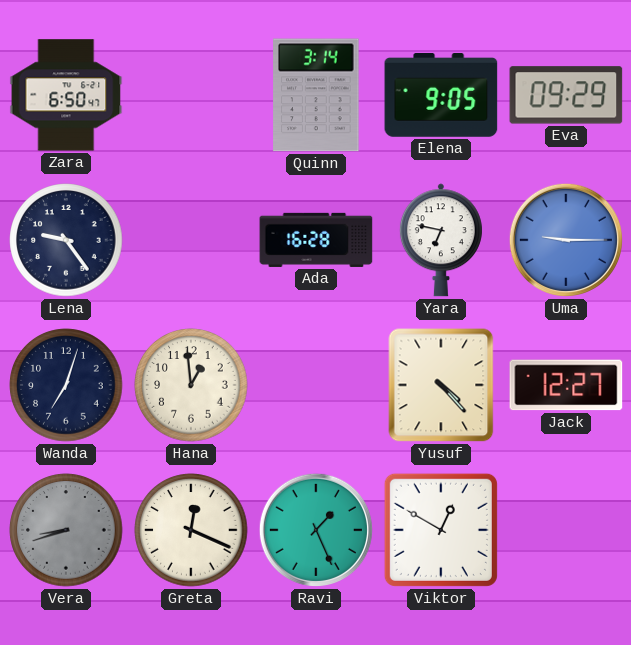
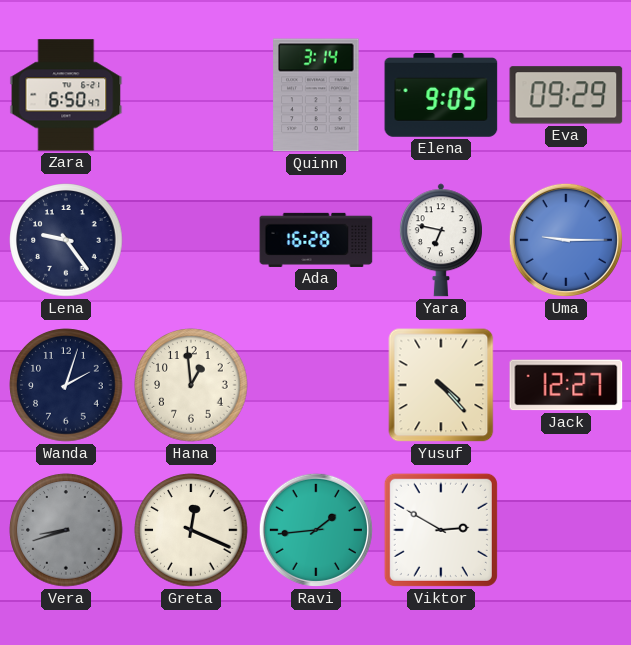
Wanda: 7:03 -> 2:03
Ravi: 1:26 -> 1:44
Viktor: 12:50 -> 2:50
